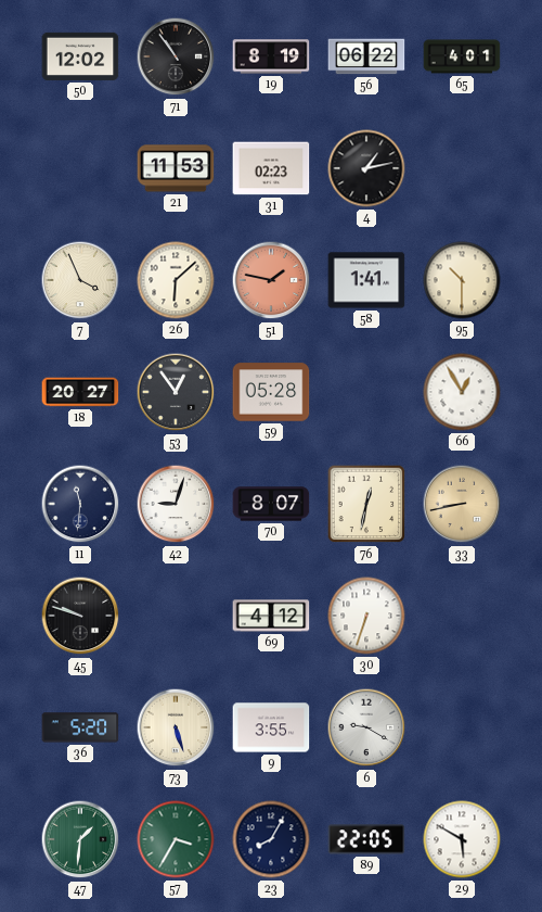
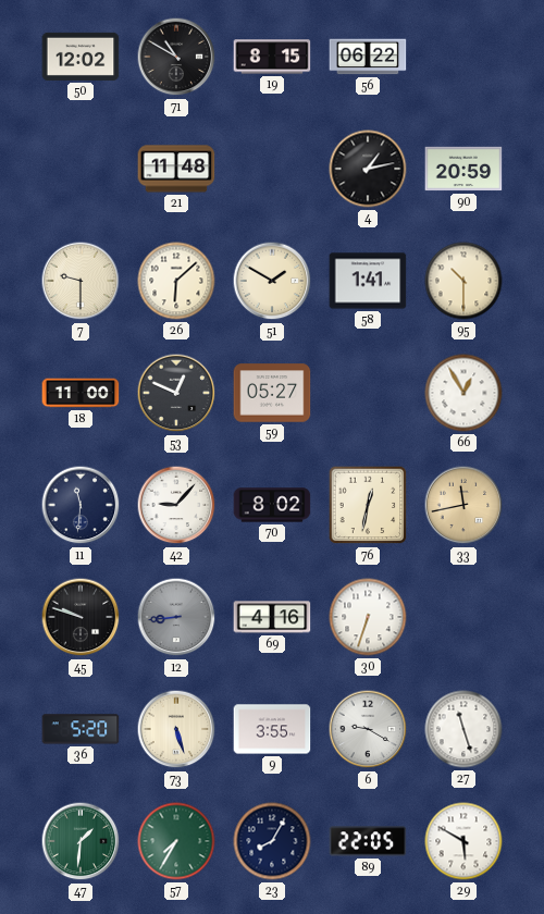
71: 10:54 -> 10:50
19: 8:19 -> 8:15
65: 4:01 -> none
21: 11:53 -> 11:48
31: 02:23 -> none
90: none -> 20:59
7: 3:56 -> 9:30
51: 1:47 -> 1:50
51 dial: salmon -> cream
18: 20:27 -> 11:00
53: 12:54 -> 12:49
59: 05:28 -> 05:27
42: 9:03 -> 9:07
70: 8:07 -> 8:02
33: 8:43 -> 11:43
12: none -> 8:44
69: 4:12 -> 4:16
27: none -> 11:27
57: 3:35 -> 7:35
